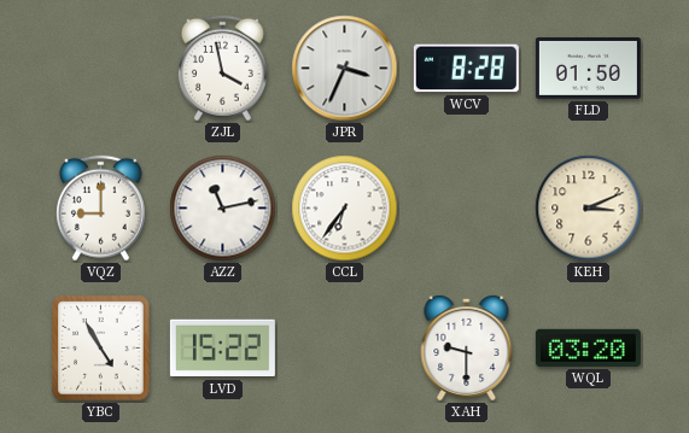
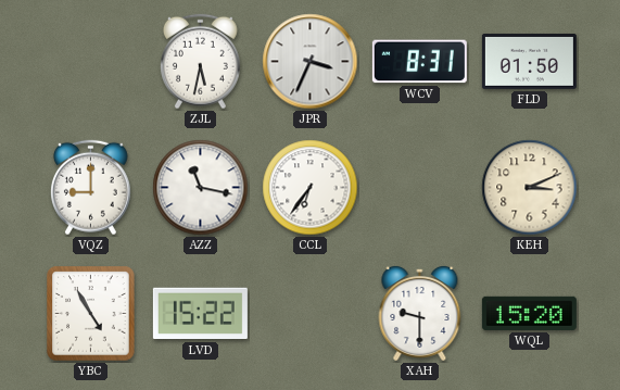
ZJL: 3:58 -> 5:32
WCV: 8:28 -> 8:31
AZZ: 11:13 -> 11:17
WQL: 03:20 -> 15:20
